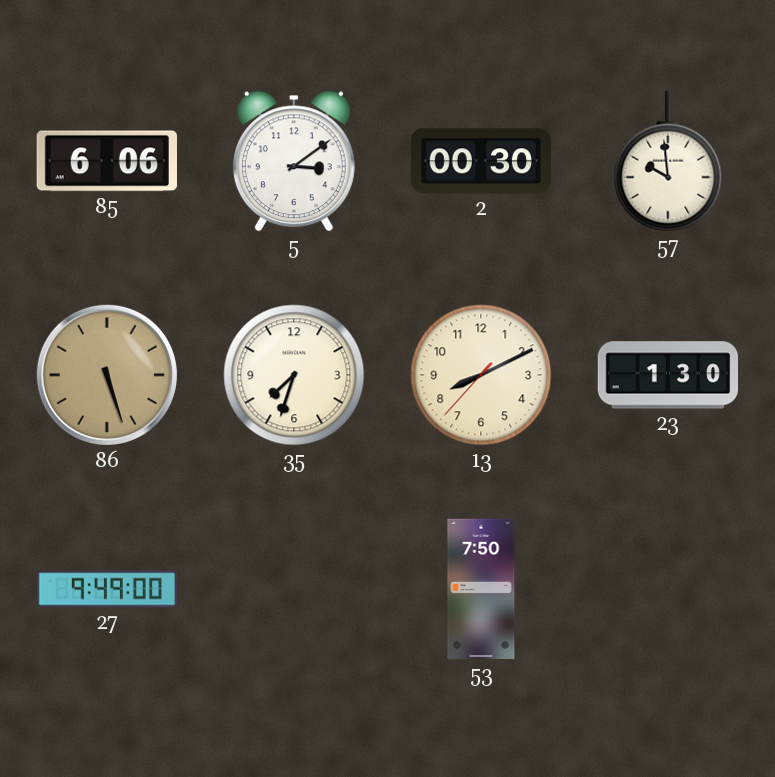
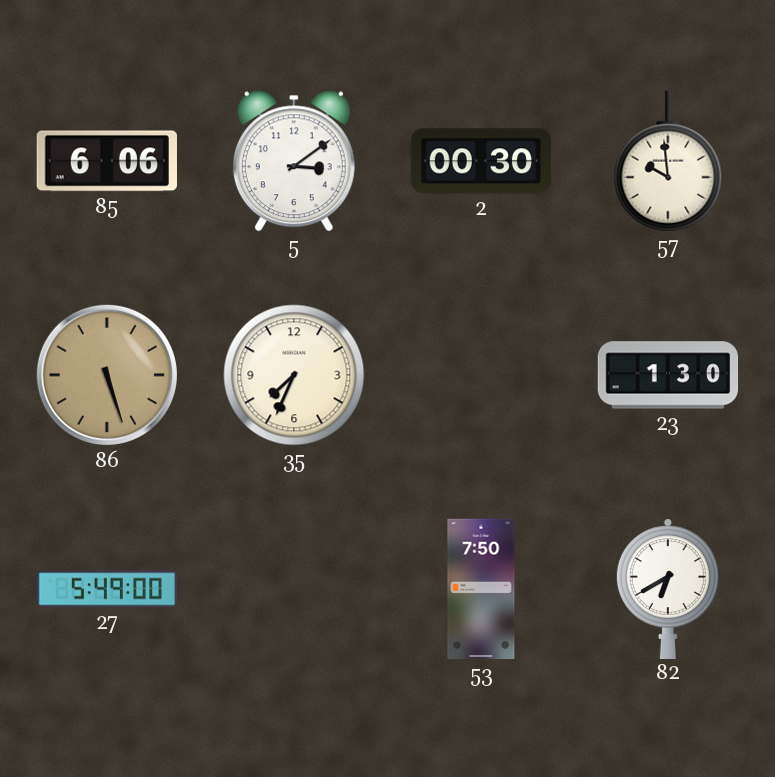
35: 7:33 -> 7:34
13: 8:10 -> none
27: 9:49 -> 5:49
82: none -> 6:40
